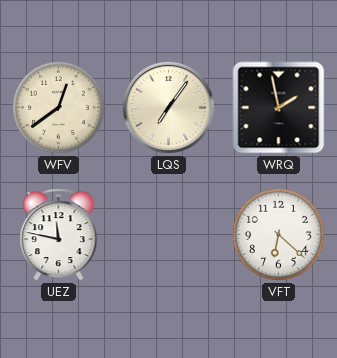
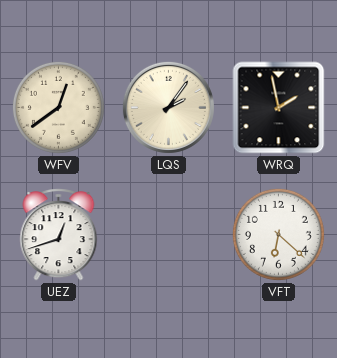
LQS: 7:06 -> 2:06
UEZ: 11:47 -> 12:42
